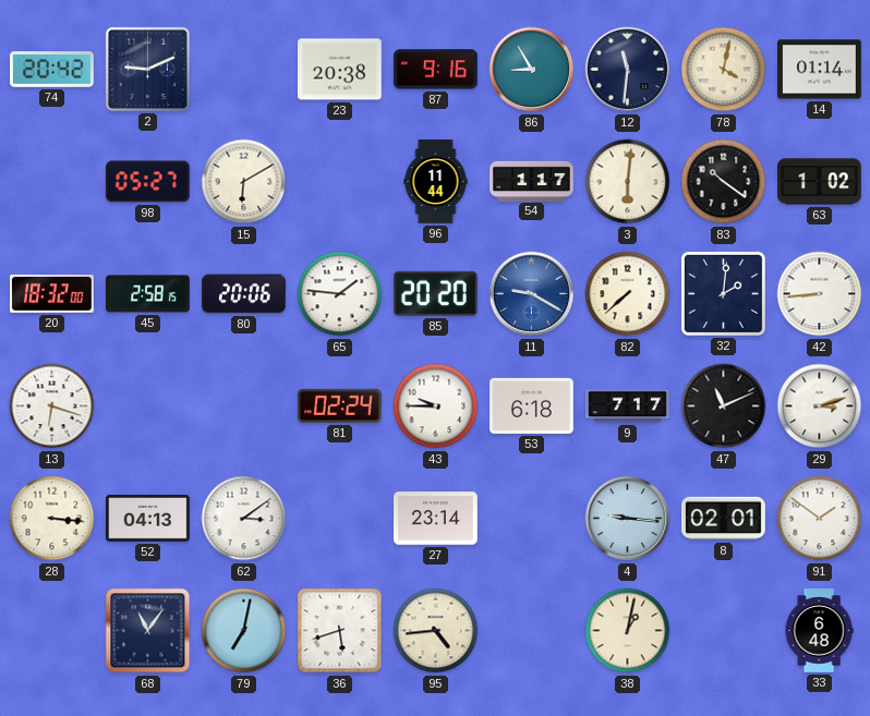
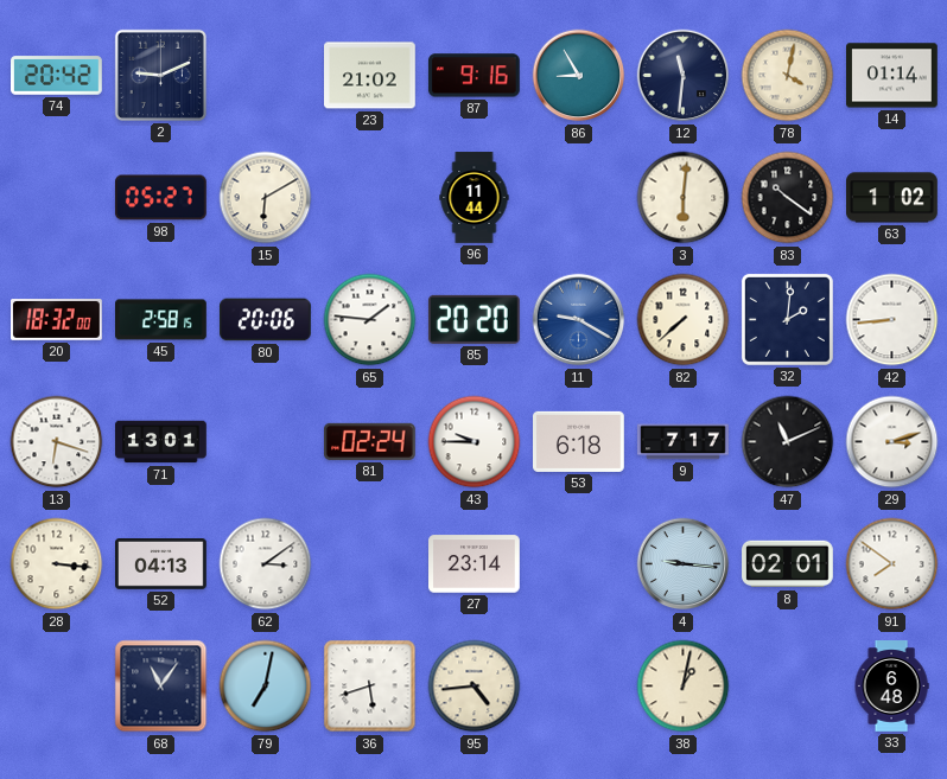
23: 20:38 -> 21:02
54: 1:17 -> none
71: none -> 13:01
91: 1:51 -> 7:51
